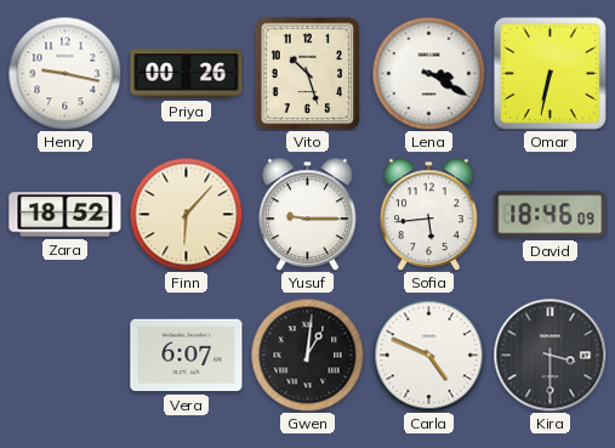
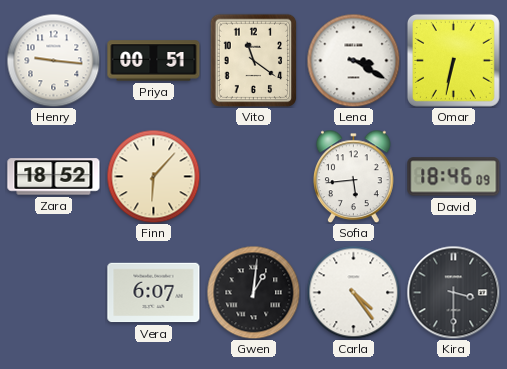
Henry: 9:17 -> 9:16
Priya: 00:26 -> 00:51
Vito: 10:27 -> 11:21
Yusuf: 9:15 -> none
Carla: 4:49 -> 4:24
